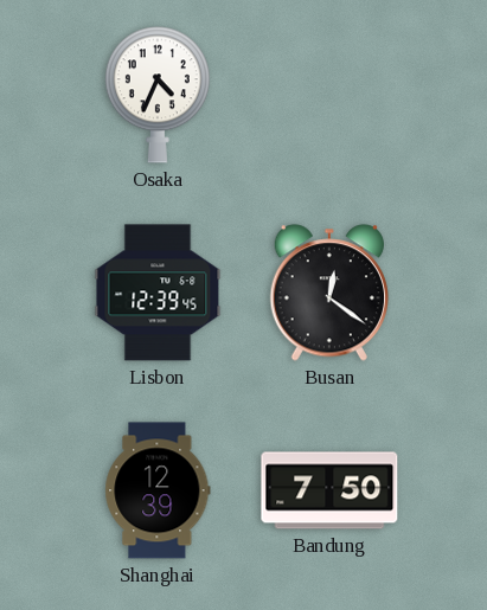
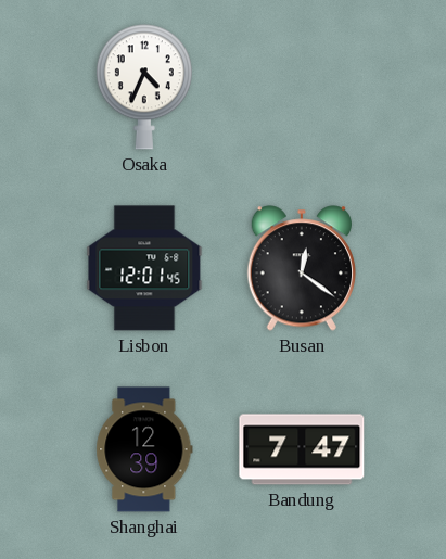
Lisbon: 12:39 -> 12:01
Bandung: 7:50 -> 7:47
